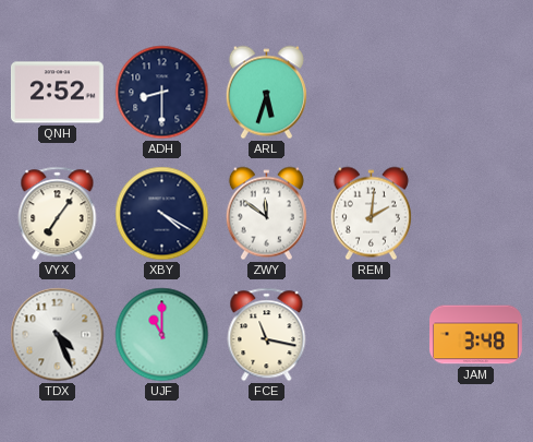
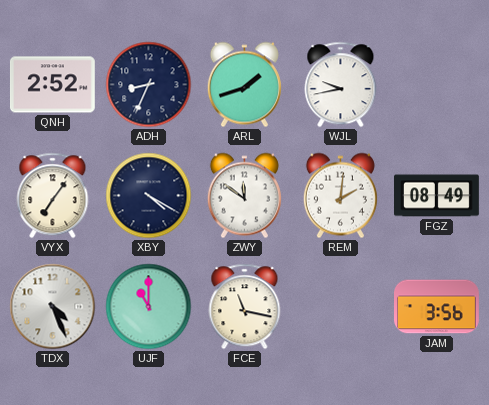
ADH: 8:30 -> 8:34
ARL: 5:33 -> 1:42
WJL: none -> 9:43
FGZ: none -> 08:49
JAM: 3:48 -> 3:56
